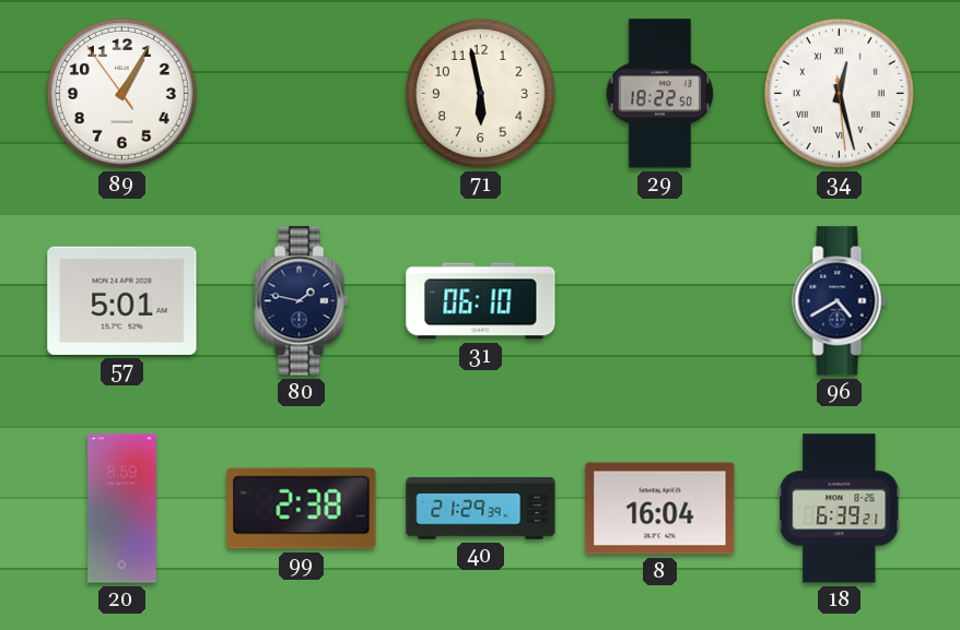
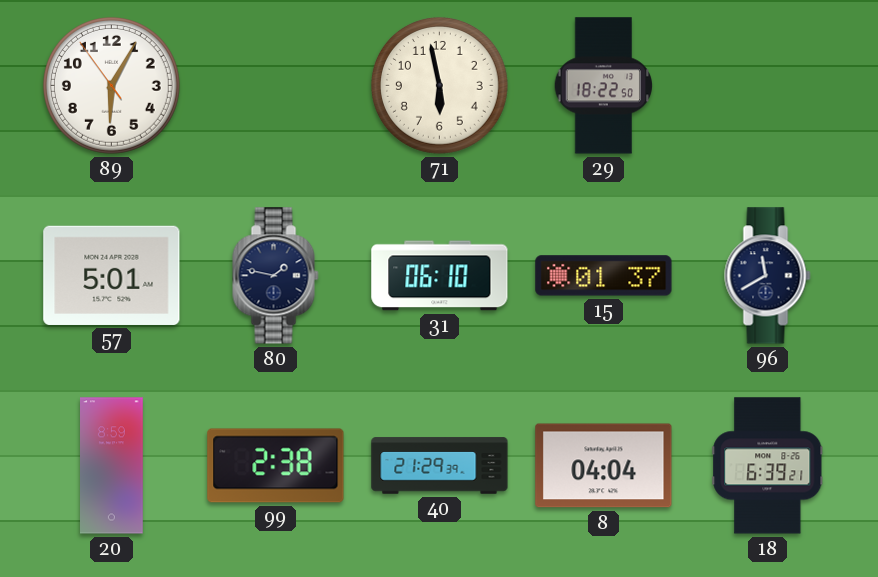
89: 1:04 -> 6:04
34: 12:27 -> none
15: none -> 01:37
96: 4:40 -> 11:40
8: 16:04 -> 04:04
